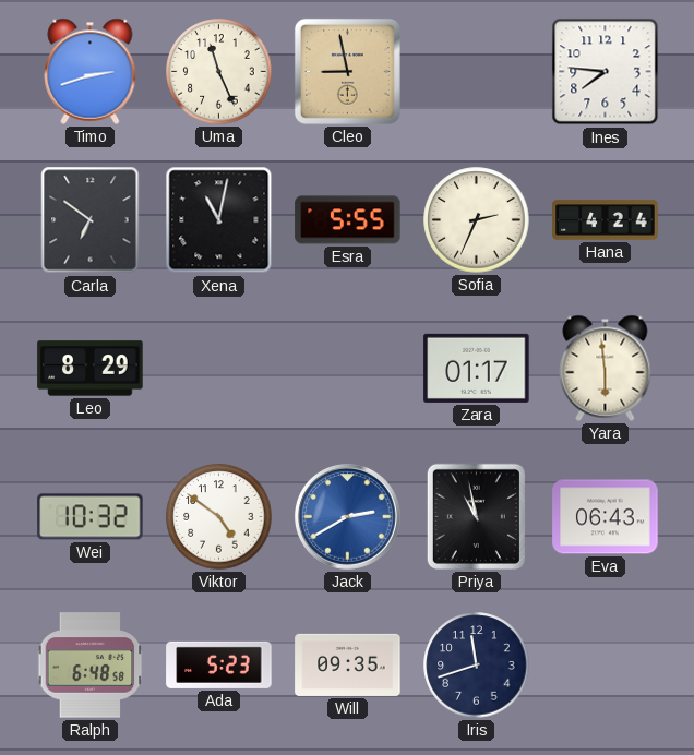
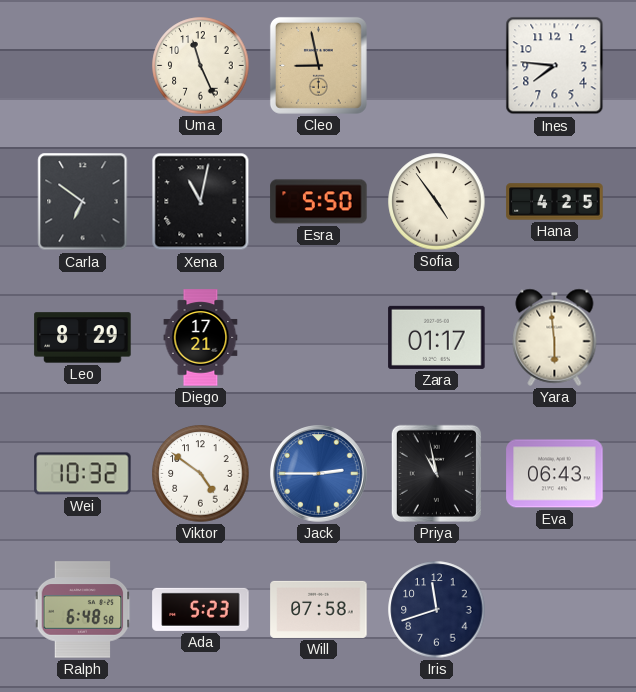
Timo: 2:42 -> none
Esra: 5:55 -> 5:50
Sofia: 2:34 -> 4:54
Hana: 4:24 -> 4:25
Diego: none -> 17:21
Jack: 2:40 -> 2:45
Will: 09:35 -> 07:58
